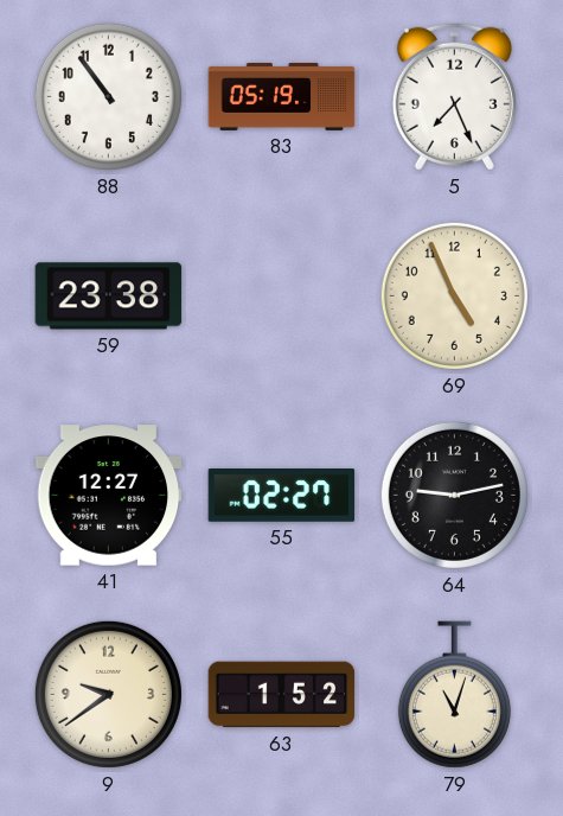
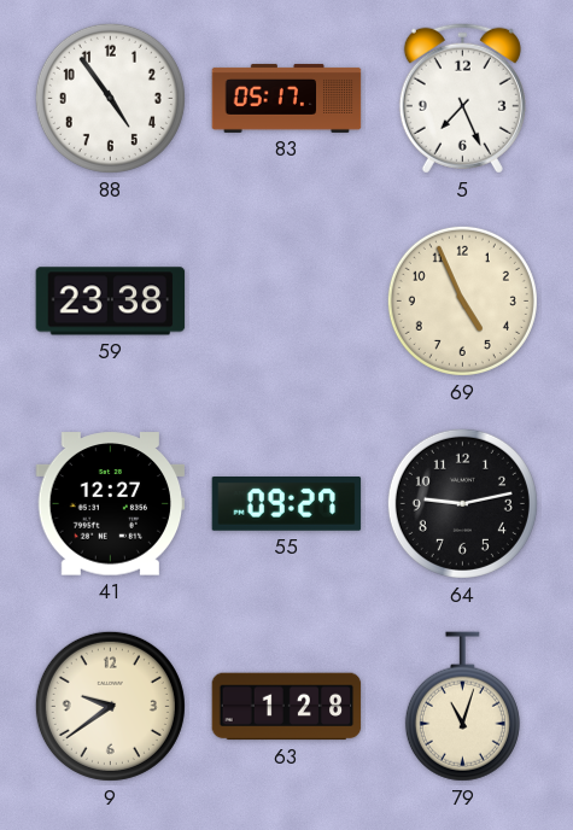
88: 10:54 -> 4:54
83: 05:19 -> 05:17
55: 02:27 -> 09:27
63: 1:52 -> 1:28
